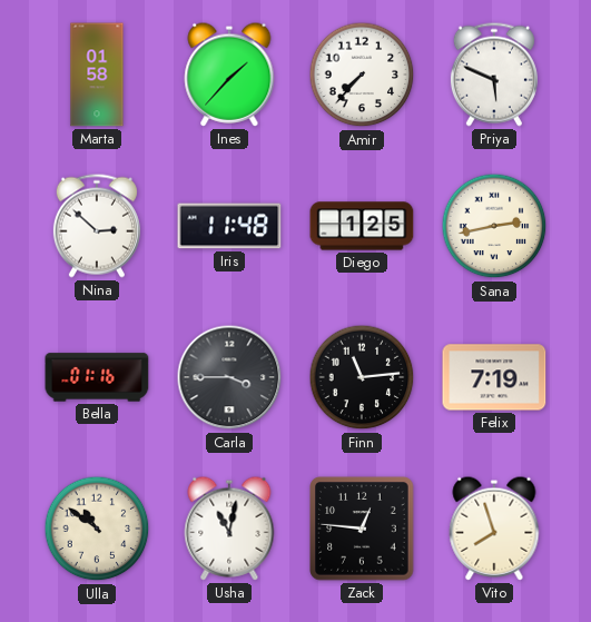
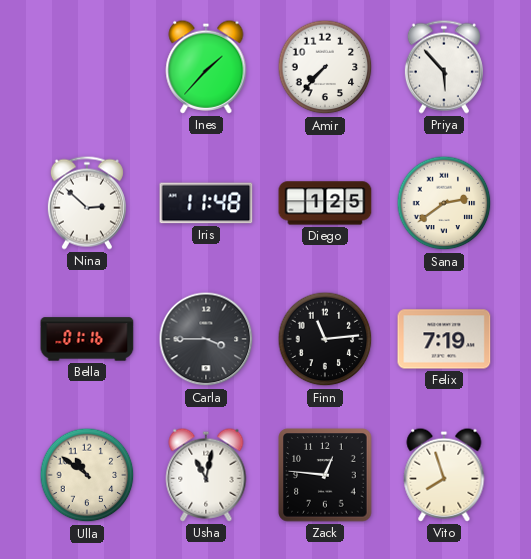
Marta: 01:58 -> none
Priya: 5:49 -> 5:53
Sana: 2:43 -> 2:39
